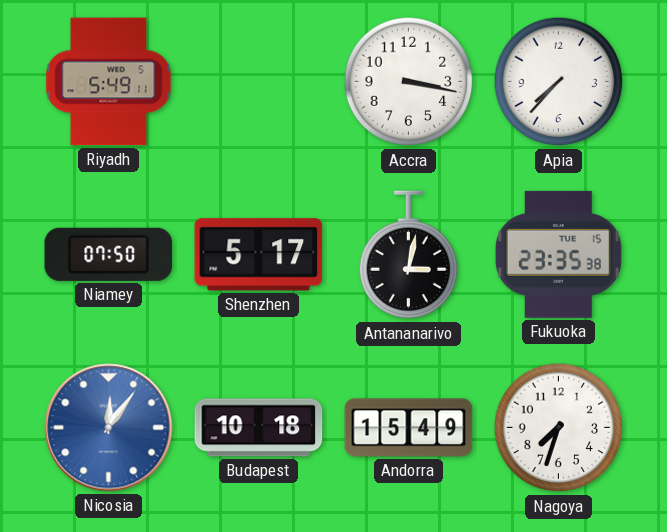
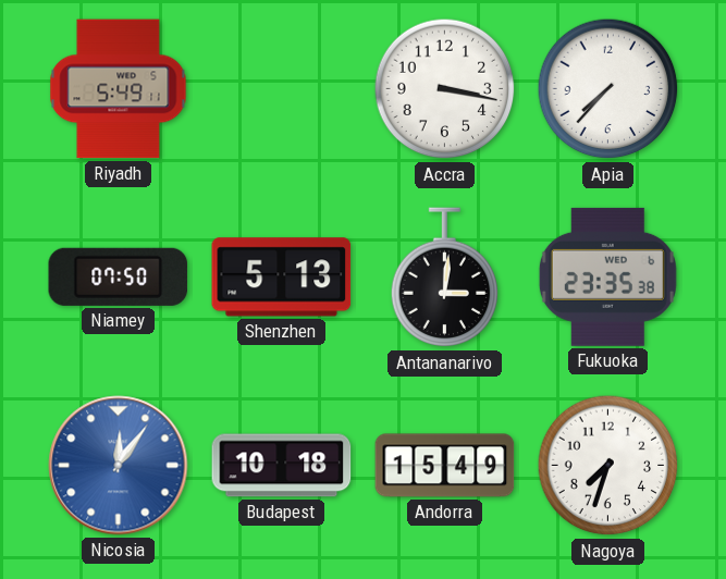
Shenzhen: 5:17 -> 5:13
Antananarivo: 3:02 -> 3:01
Fukuoka date: TUE 15 -> WED 6
